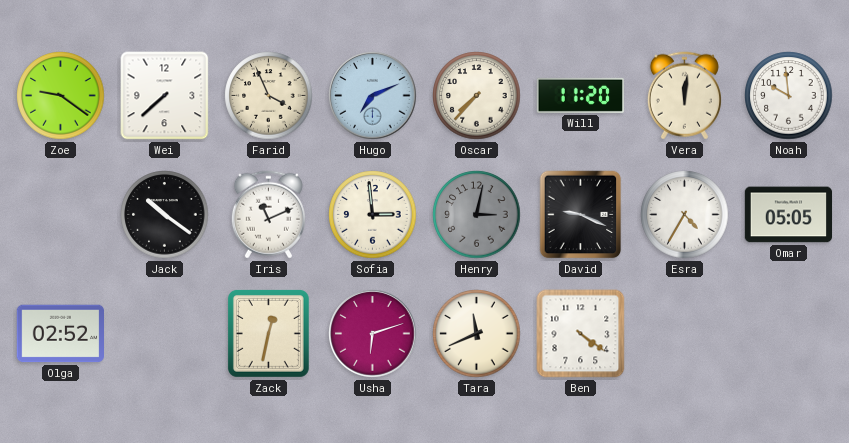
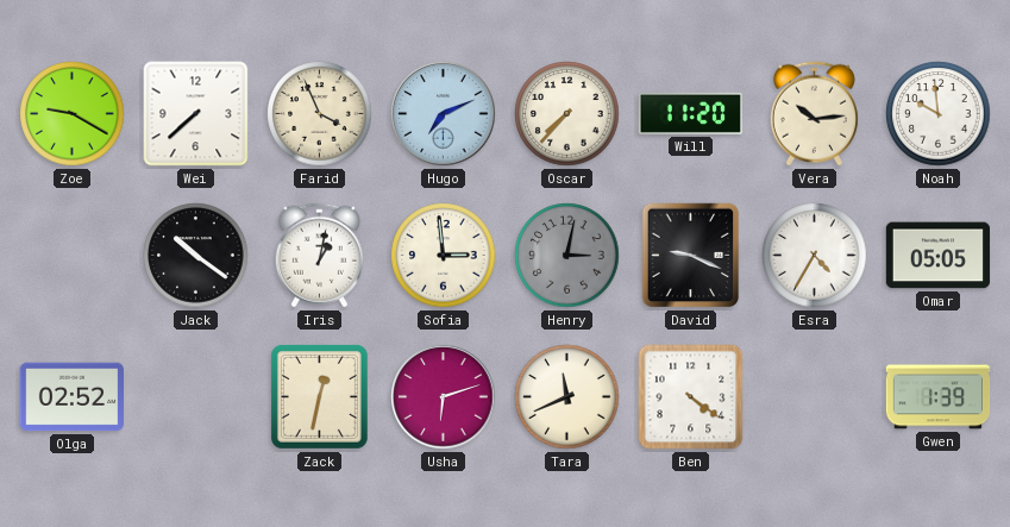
Zoe: 9:21 -> 9:20
Vera: 12:01 -> 10:14
Iris: 11:11 -> 1:02
Gwen: none -> 1:39
